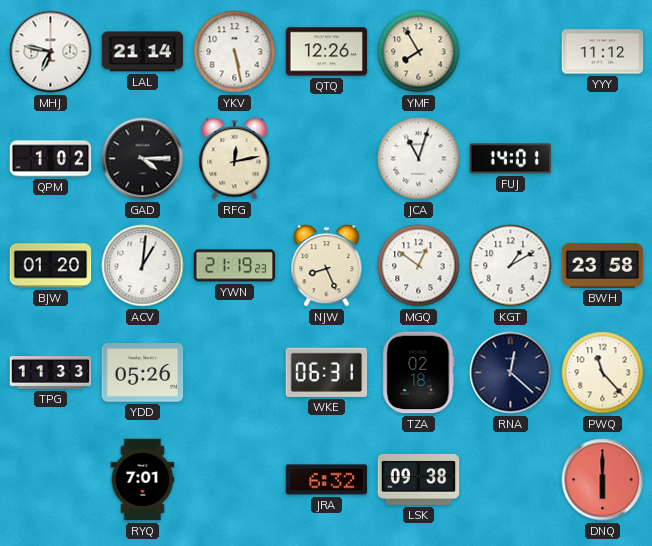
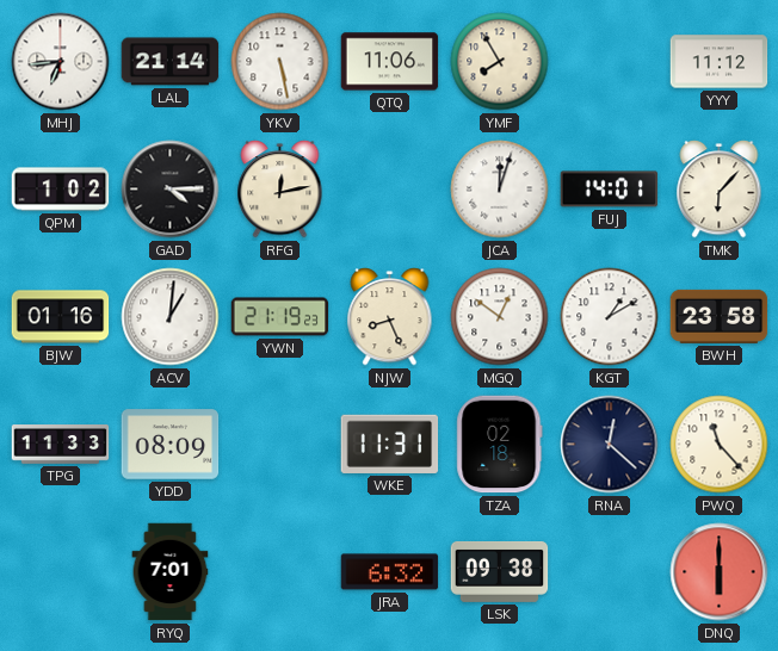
MHJ: 6:47 -> 6:44
QTQ: 12:26 -> 11:06
JCA: 11:03 -> 12:03
TMK: none -> 6:07
BJW: 01:20 -> 01:16
YDD: 05:26 -> 08:09
WKE: 06:31 -> 11:31
